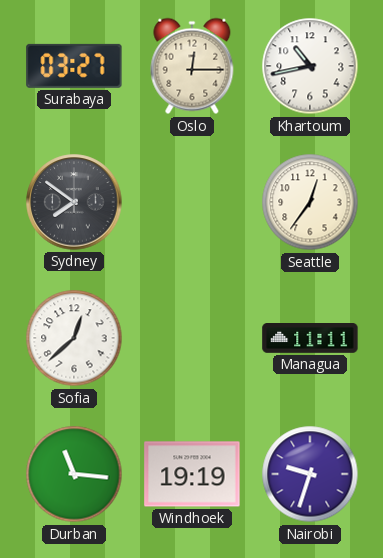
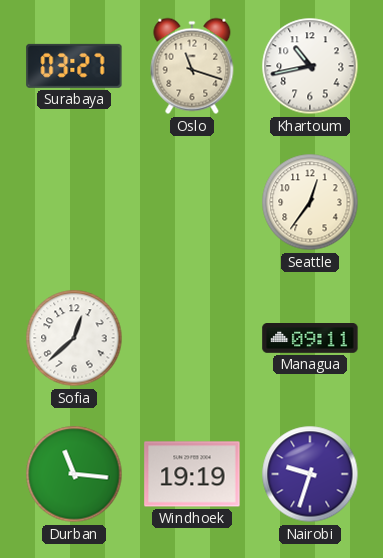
Oslo: 12:15 -> 11:18
Sydney: 7:51 -> none
Managua: 11:11 -> 09:11
